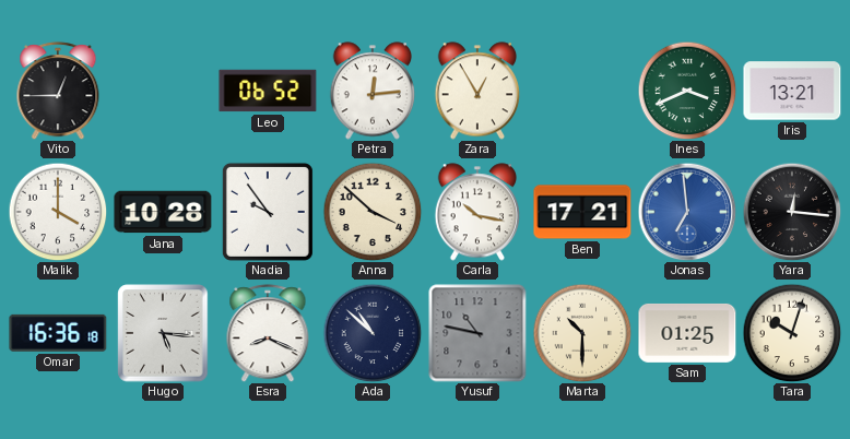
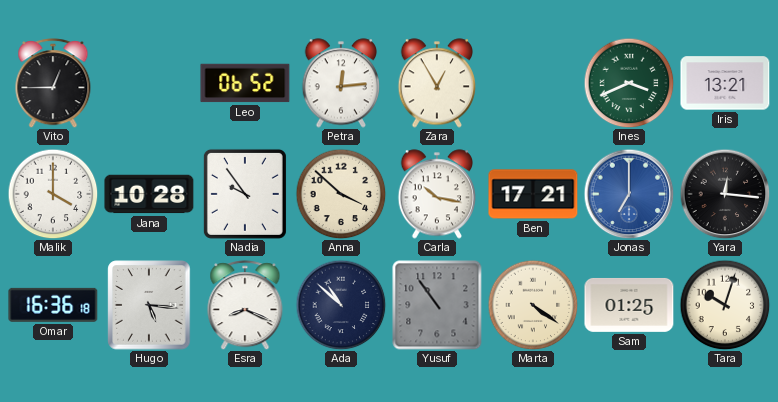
Jonas: 6:59 -> 7:00
Yusuf: 10:47 -> 10:54
Marta: 10:30 -> 4:21
